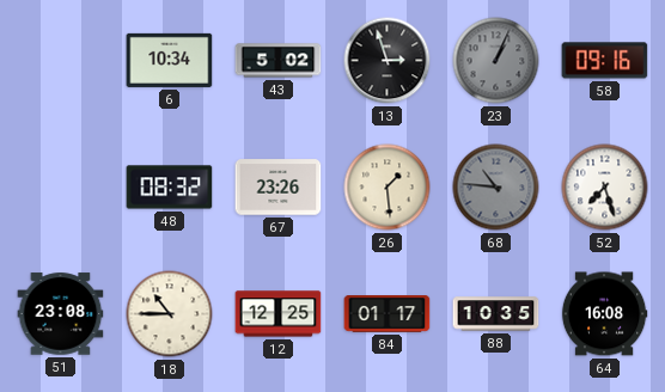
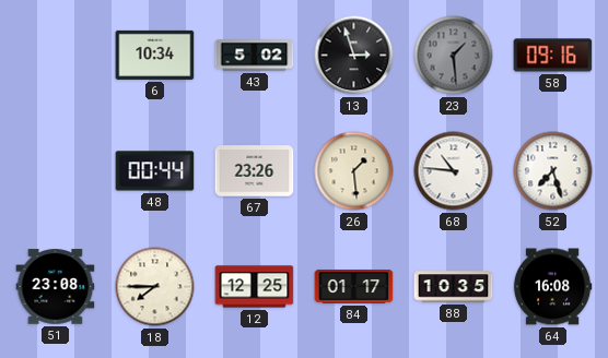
23: 1:04 -> 1:29
48: 08:32 -> 00:44
68 dial: grey -> white
18: 10:45 -> 7:45
